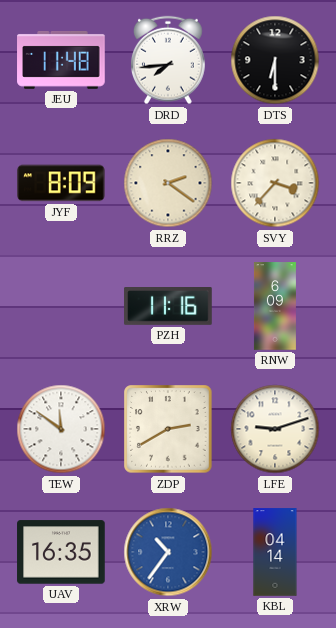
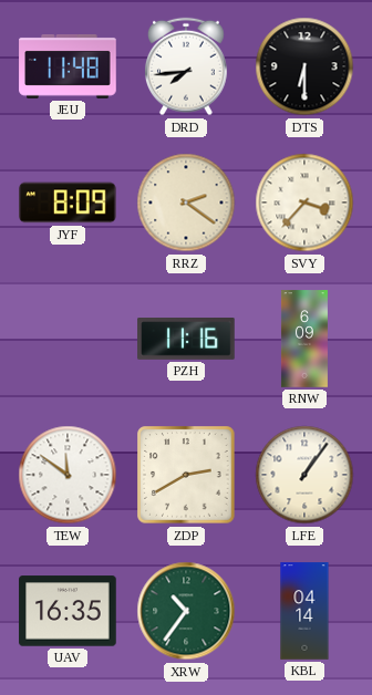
LFE: 9:12 -> 1:06
XRW dial: blue -> green
